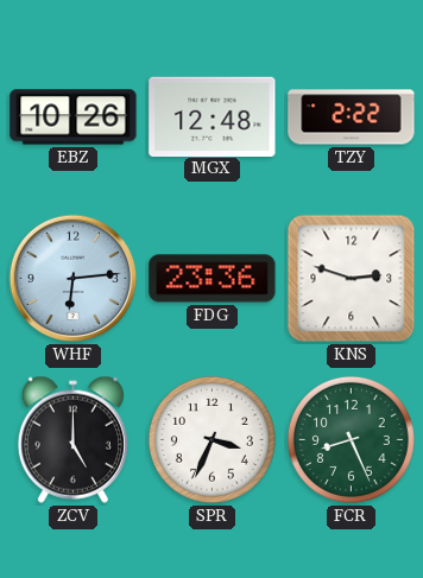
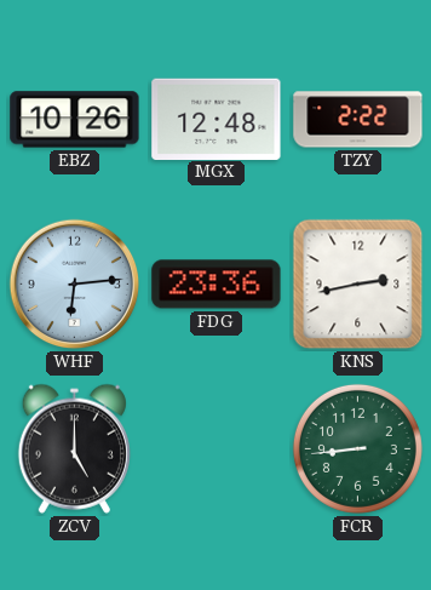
KNS: 2:48 -> 2:43
SPR: 3:34 -> none
FCR: 8:26 -> 8:44
